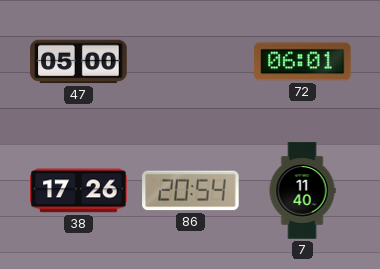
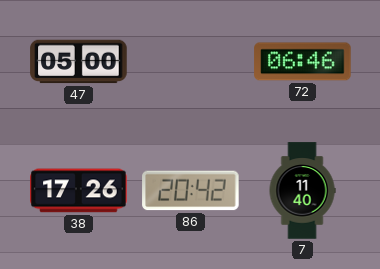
72: 06:01 -> 06:46
86: 20:54 -> 20:42
